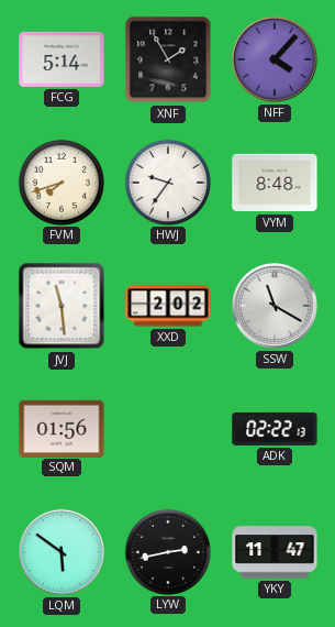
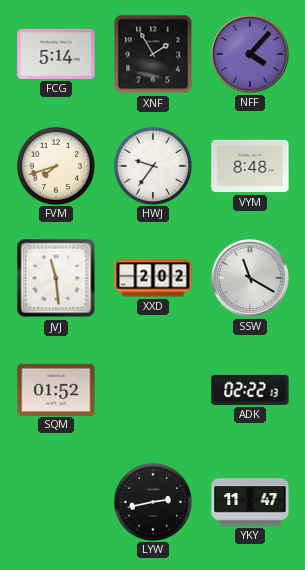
SQM: 01:56 -> 01:52
LQM: 5:51 -> none
